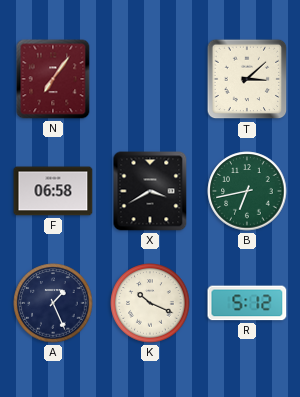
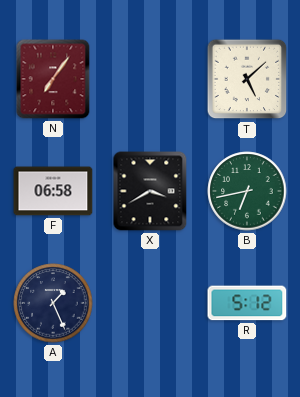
T: 3:08 -> 5:08
K: 10:19 -> none
